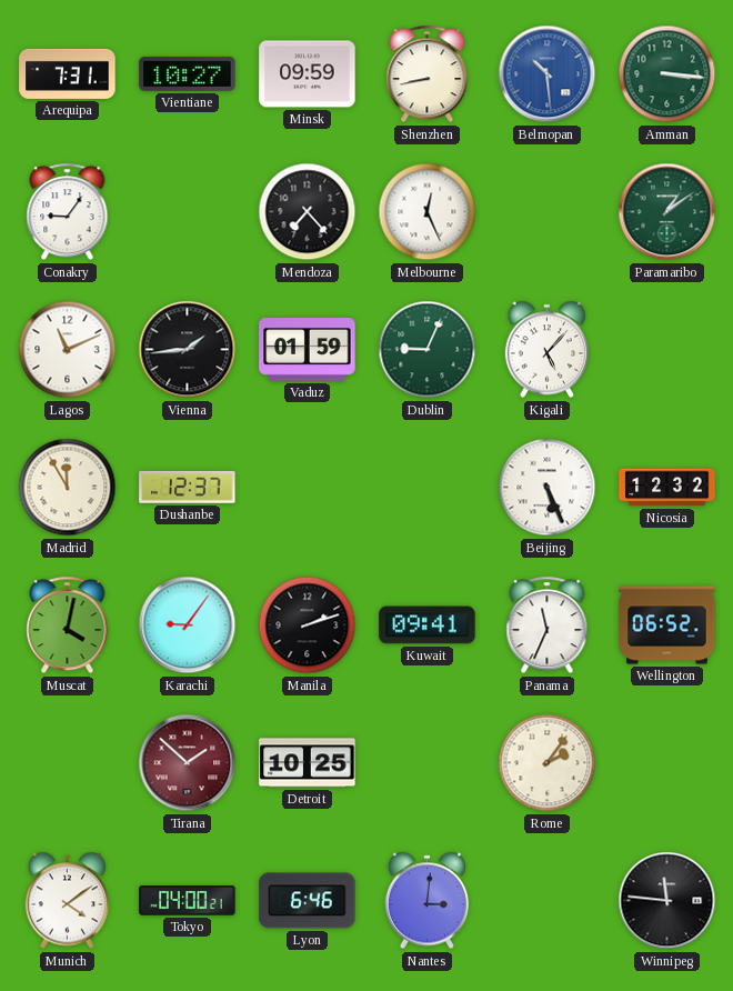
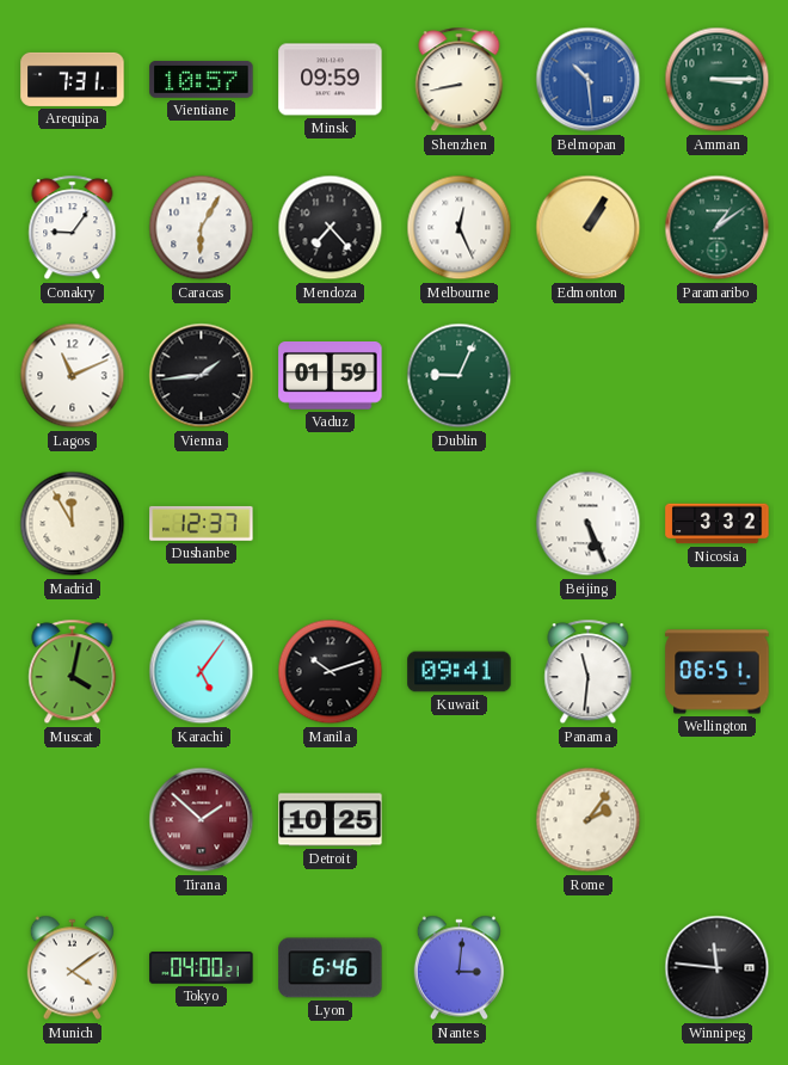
Vientiane: 10:27 -> 10:57
Amman: 3:16 -> 3:15
Caracas: none -> 6:05
Edmonton: none -> 1:05
Kigali: 5:07 -> none
Nicosia: 12:32 -> 3:32
Karachi: 9:06 -> 5:06
Manila: 2:12 -> 10:12
Panama: 11:34 -> 11:31
Wellington: 06:52 -> 06:51
